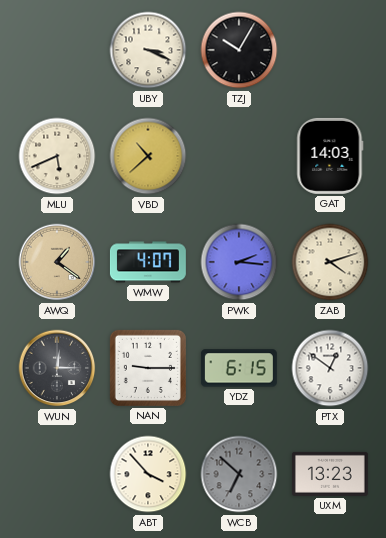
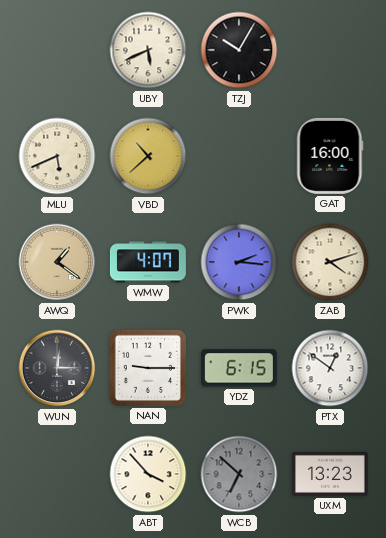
UBY: 3:19 -> 5:41
GAT: 14:03 -> 16:00
